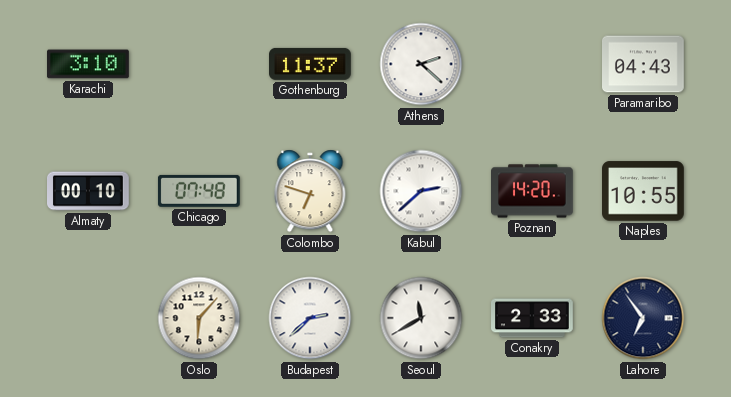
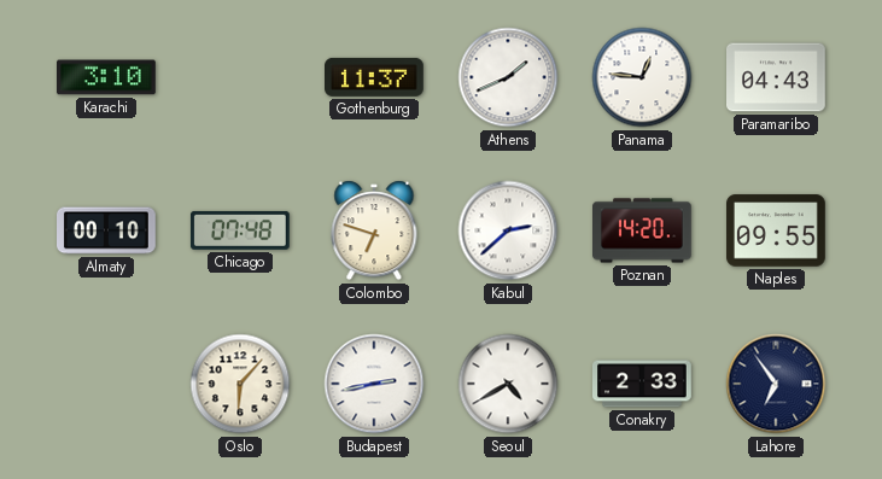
Athens: 2:22 -> 1:41
Panama: none -> 12:46
Naples: 10:55 -> 09:55
Budapest: 2:38 -> 2:43
Seoul: 11:40 -> 4:40
